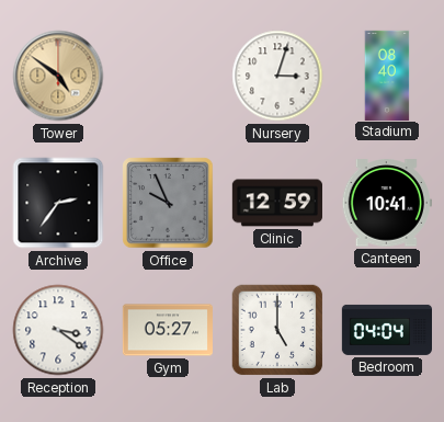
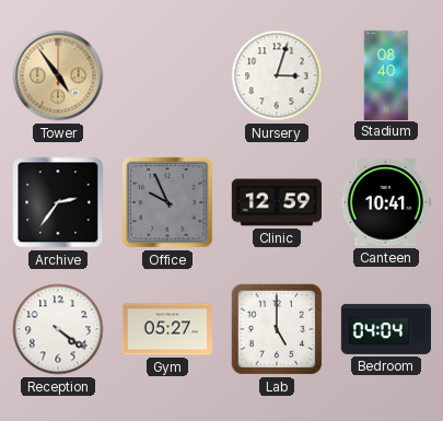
Tower: 4:51 -> 4:54
Reception: 3:21 -> 4:21
